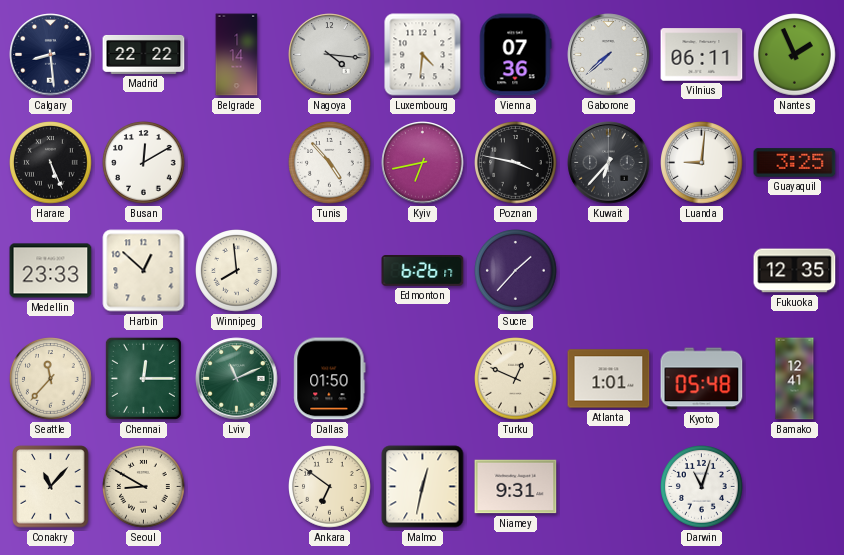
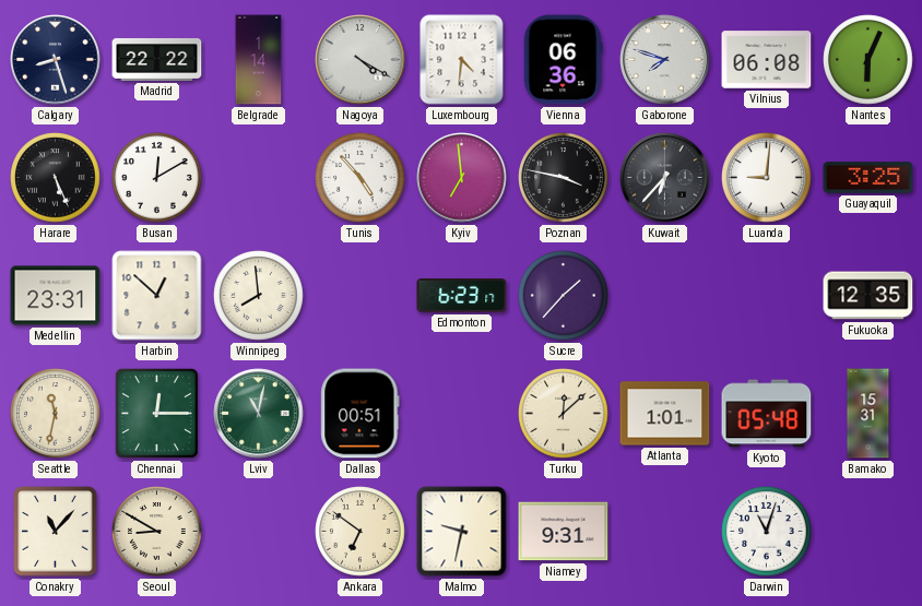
Calgary: 8:29 -> 8:27
Nagoya: 4:16 -> 4:20
Vienna: 07:36 -> 06:36
Gaborone: 7:38 -> 7:48
Vilnius: 06:11 -> 06:08
Nantes: 1:56 -> 6:04
Kyiv: 6:43 -> 6:59
Medellin: 23:33 -> 23:31
Edmonton: 6:26 -> 6:23
Seattle: 11:37 -> 11:32
Lviv: 11:11 -> 11:02
Dallas: 01:50 -> 00:51
Turku: 12:49 -> 12:08
Bamako: 12:41 -> 15:31
Malmo: 12:32 -> 9:32
